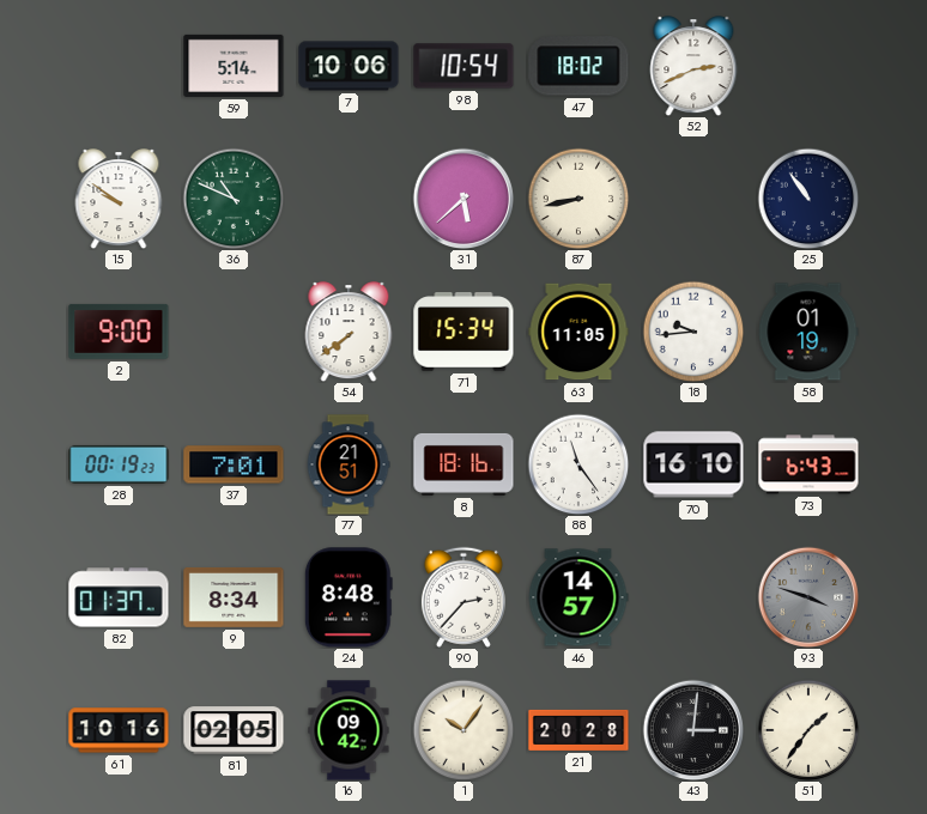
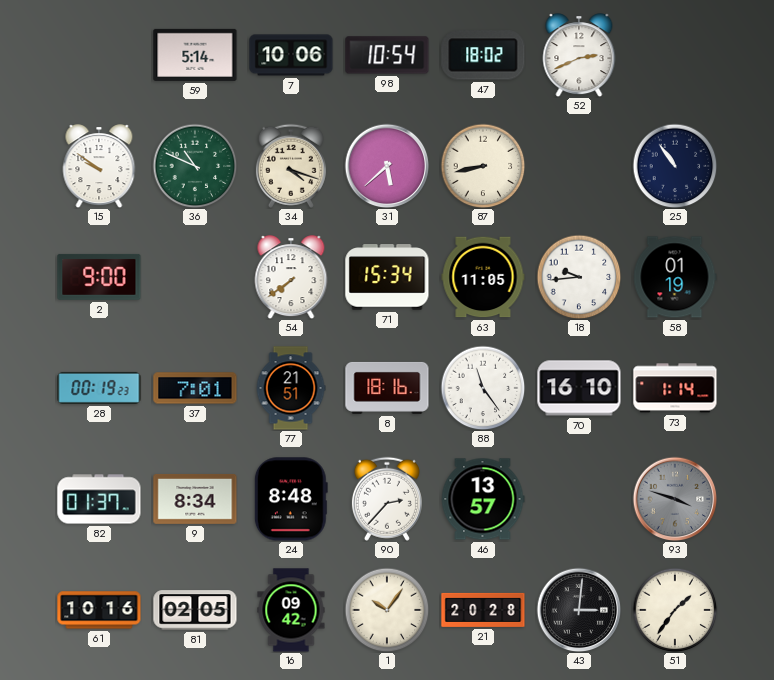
34: none -> 4:18
73: 6:43 -> 1:14
46: 14:57 -> 13:57
